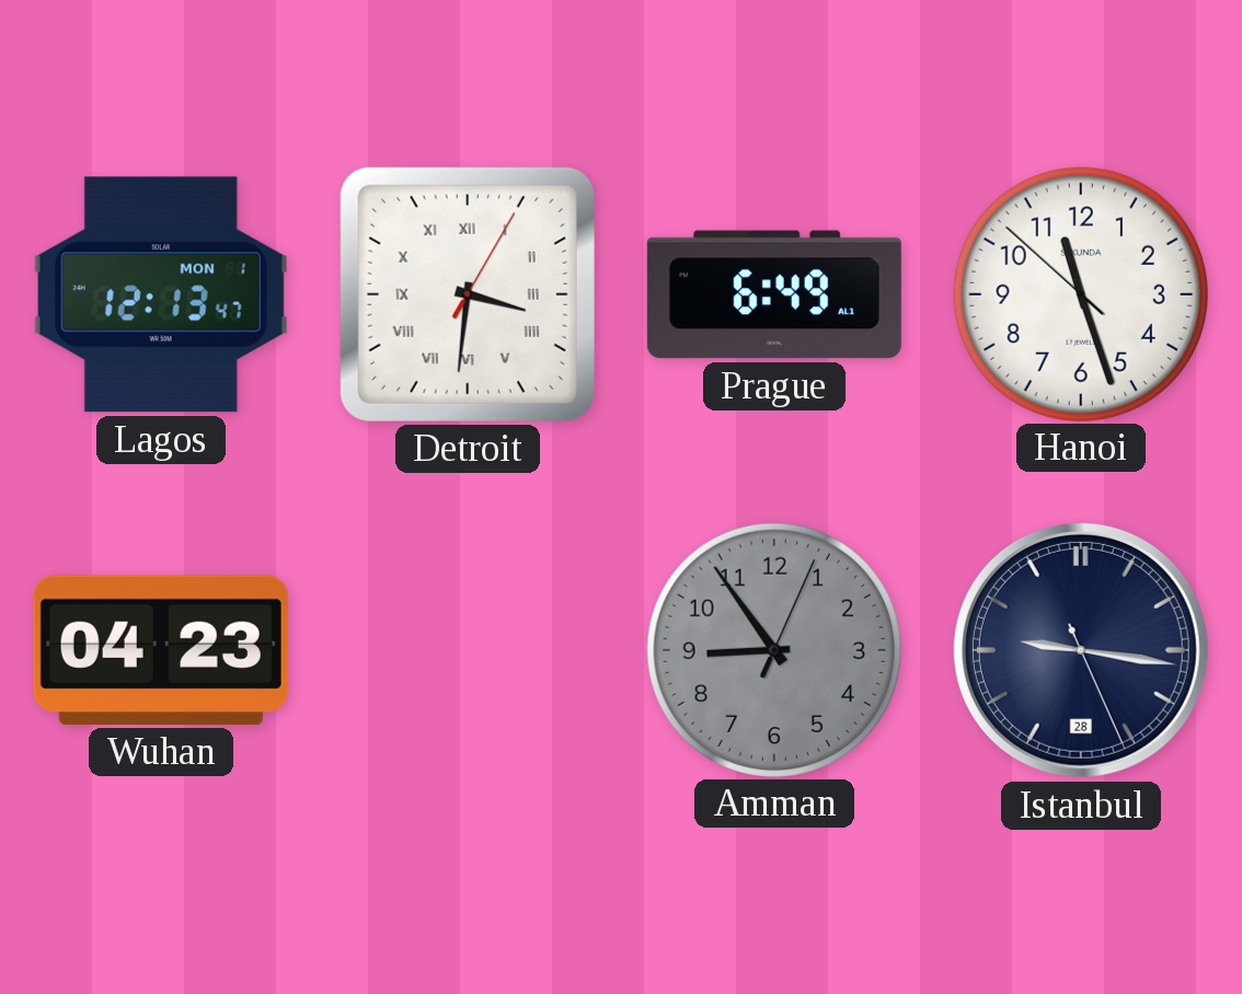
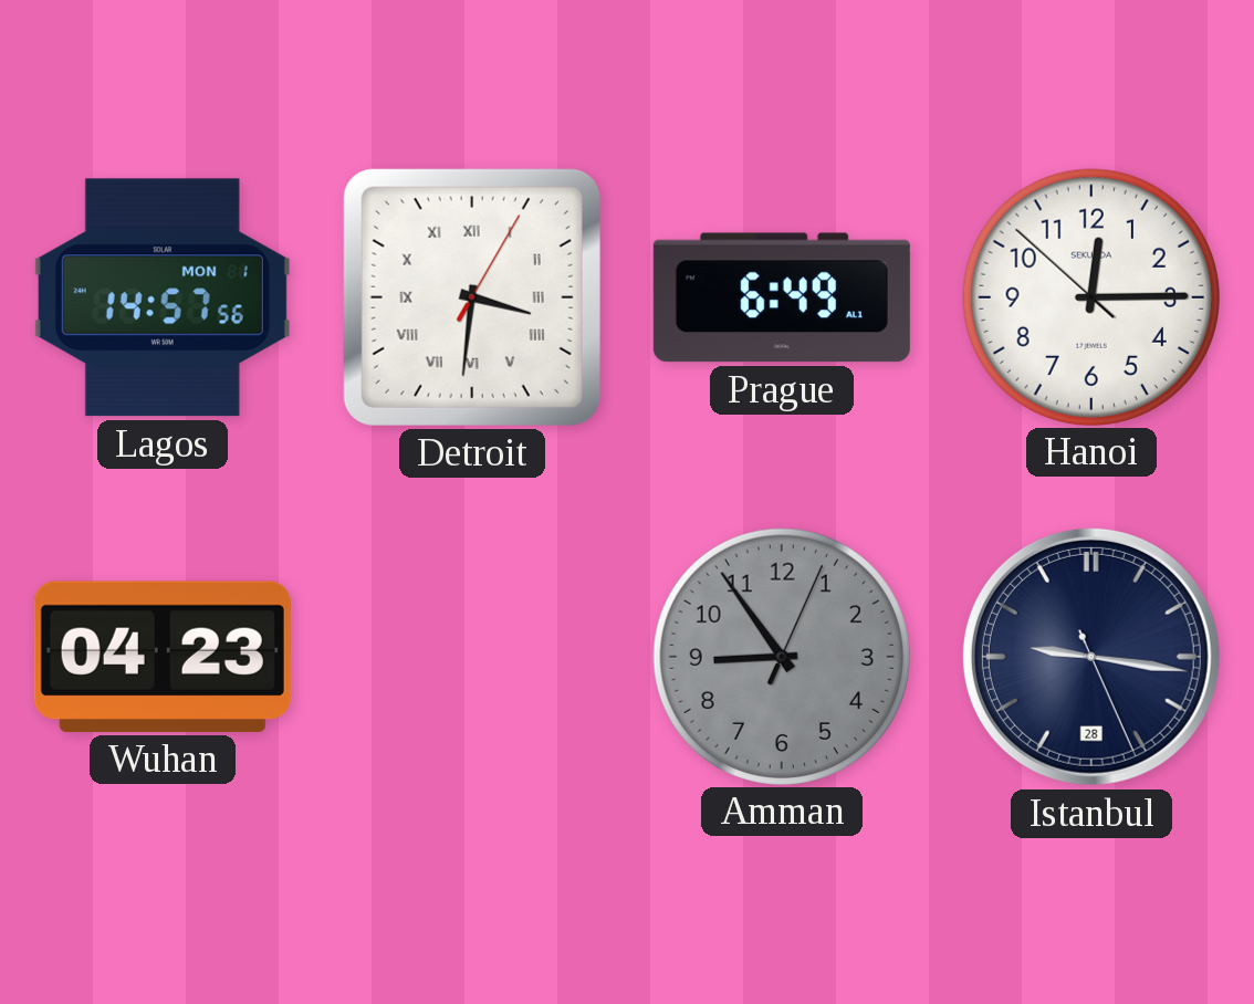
Lagos: 12:13 -> 14:57
Hanoi: 11:26 -> 12:14
